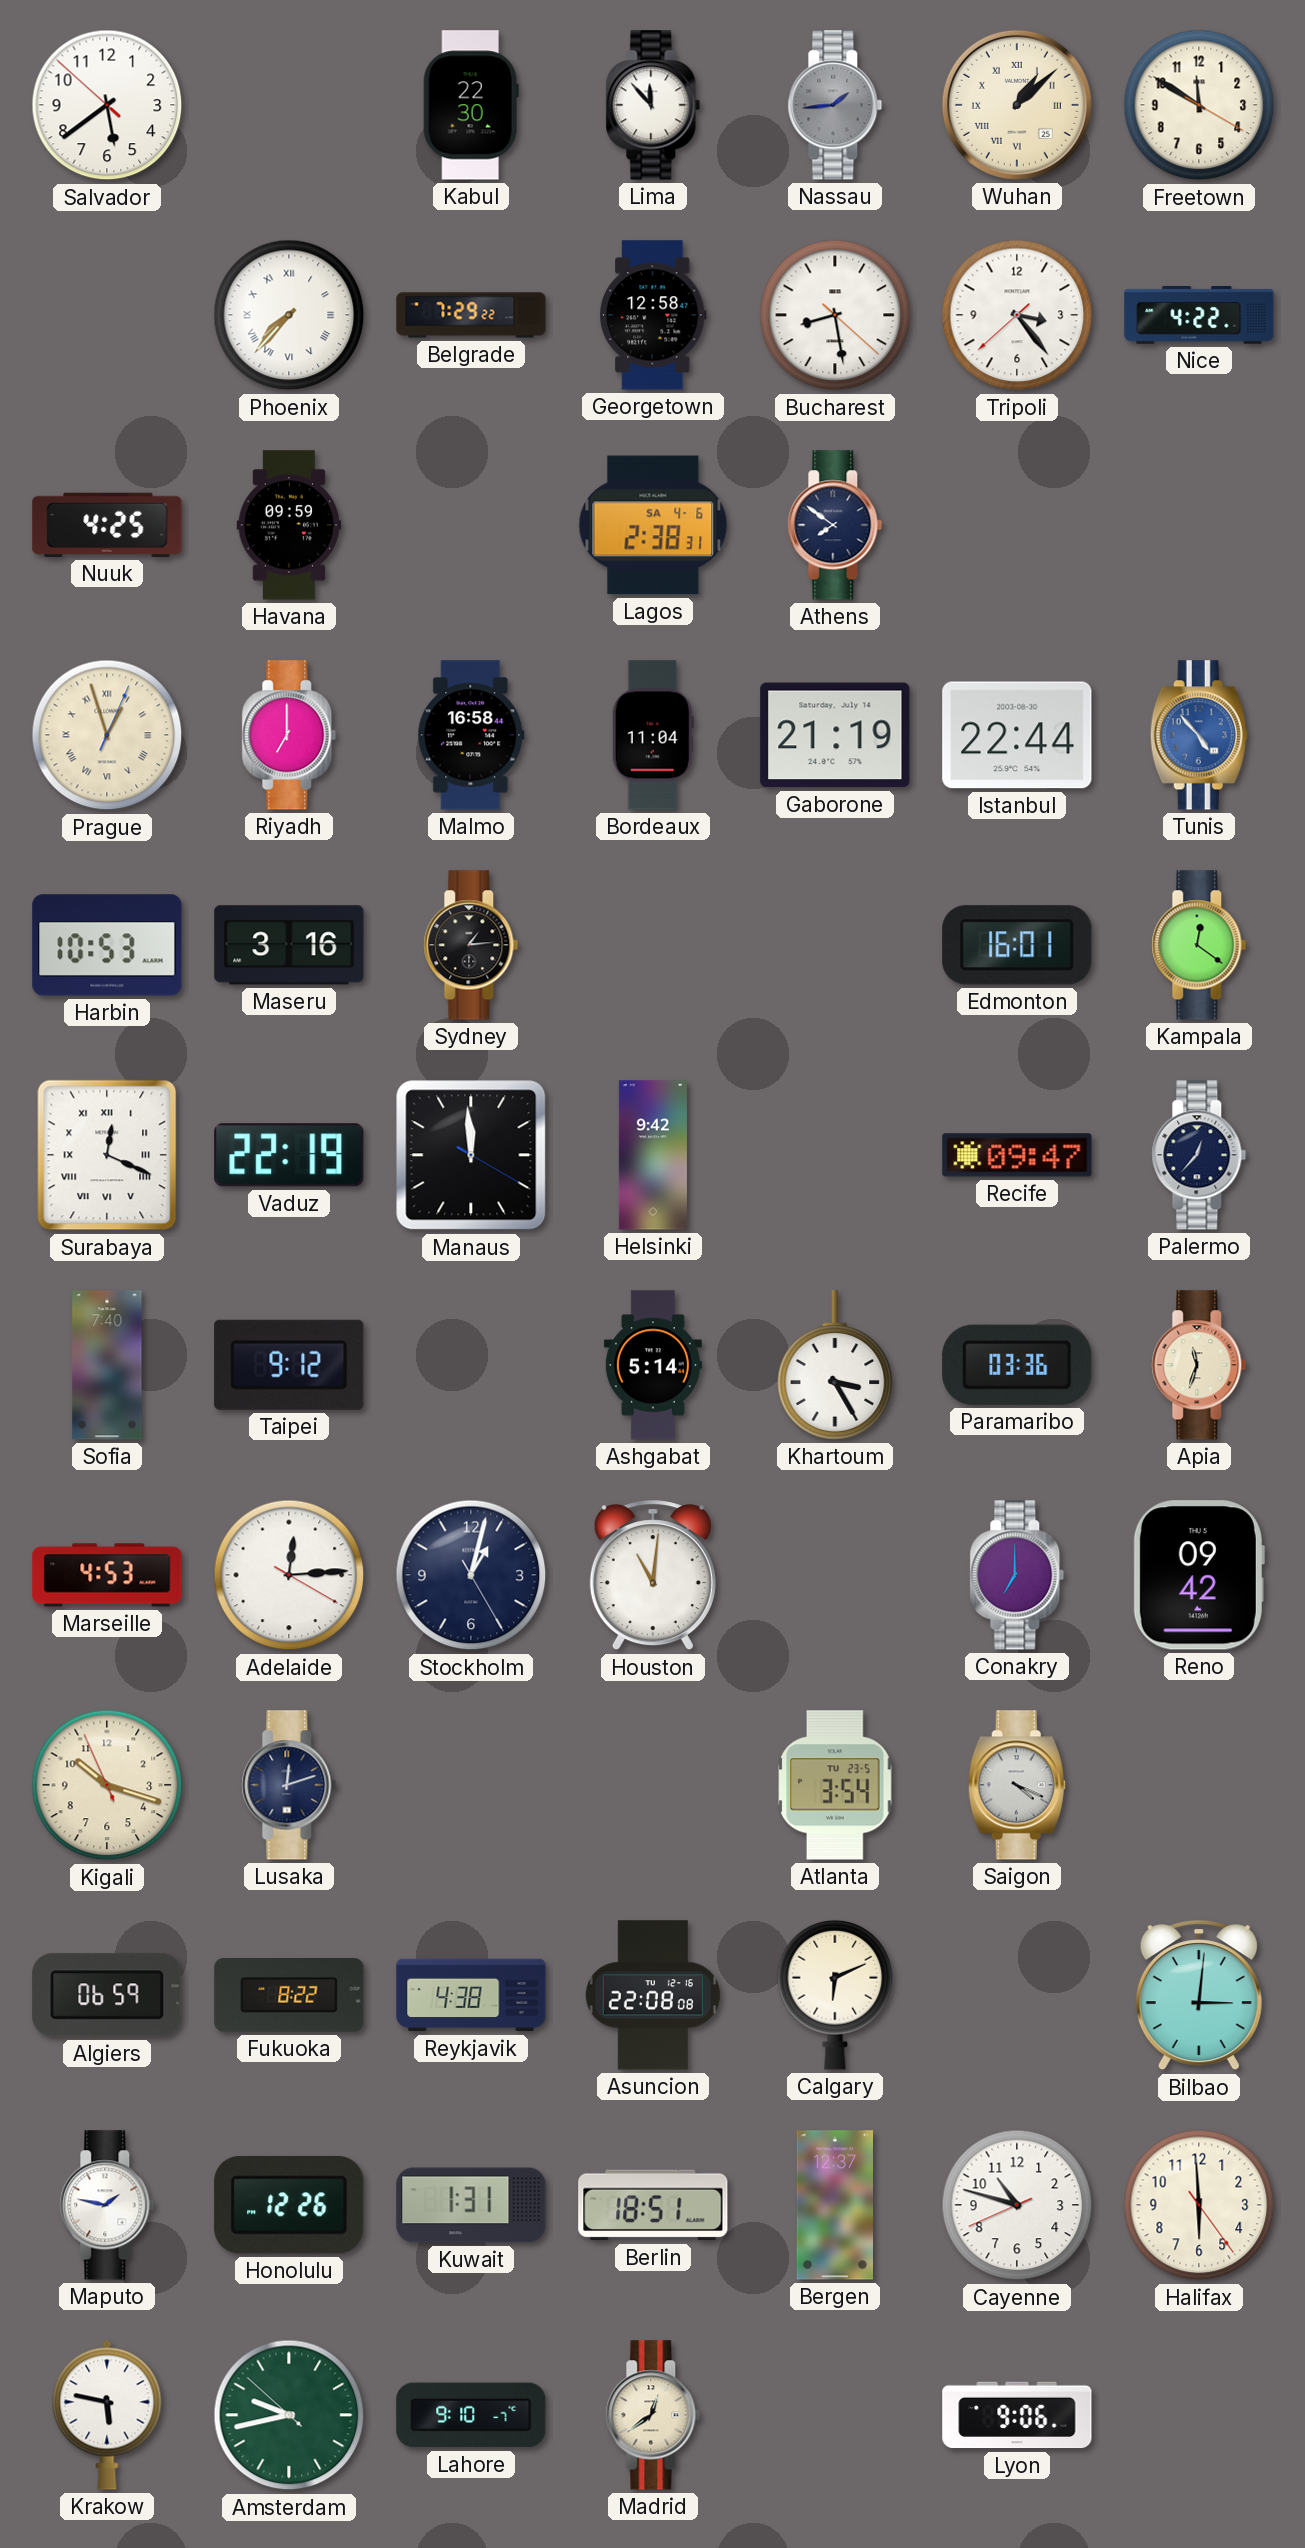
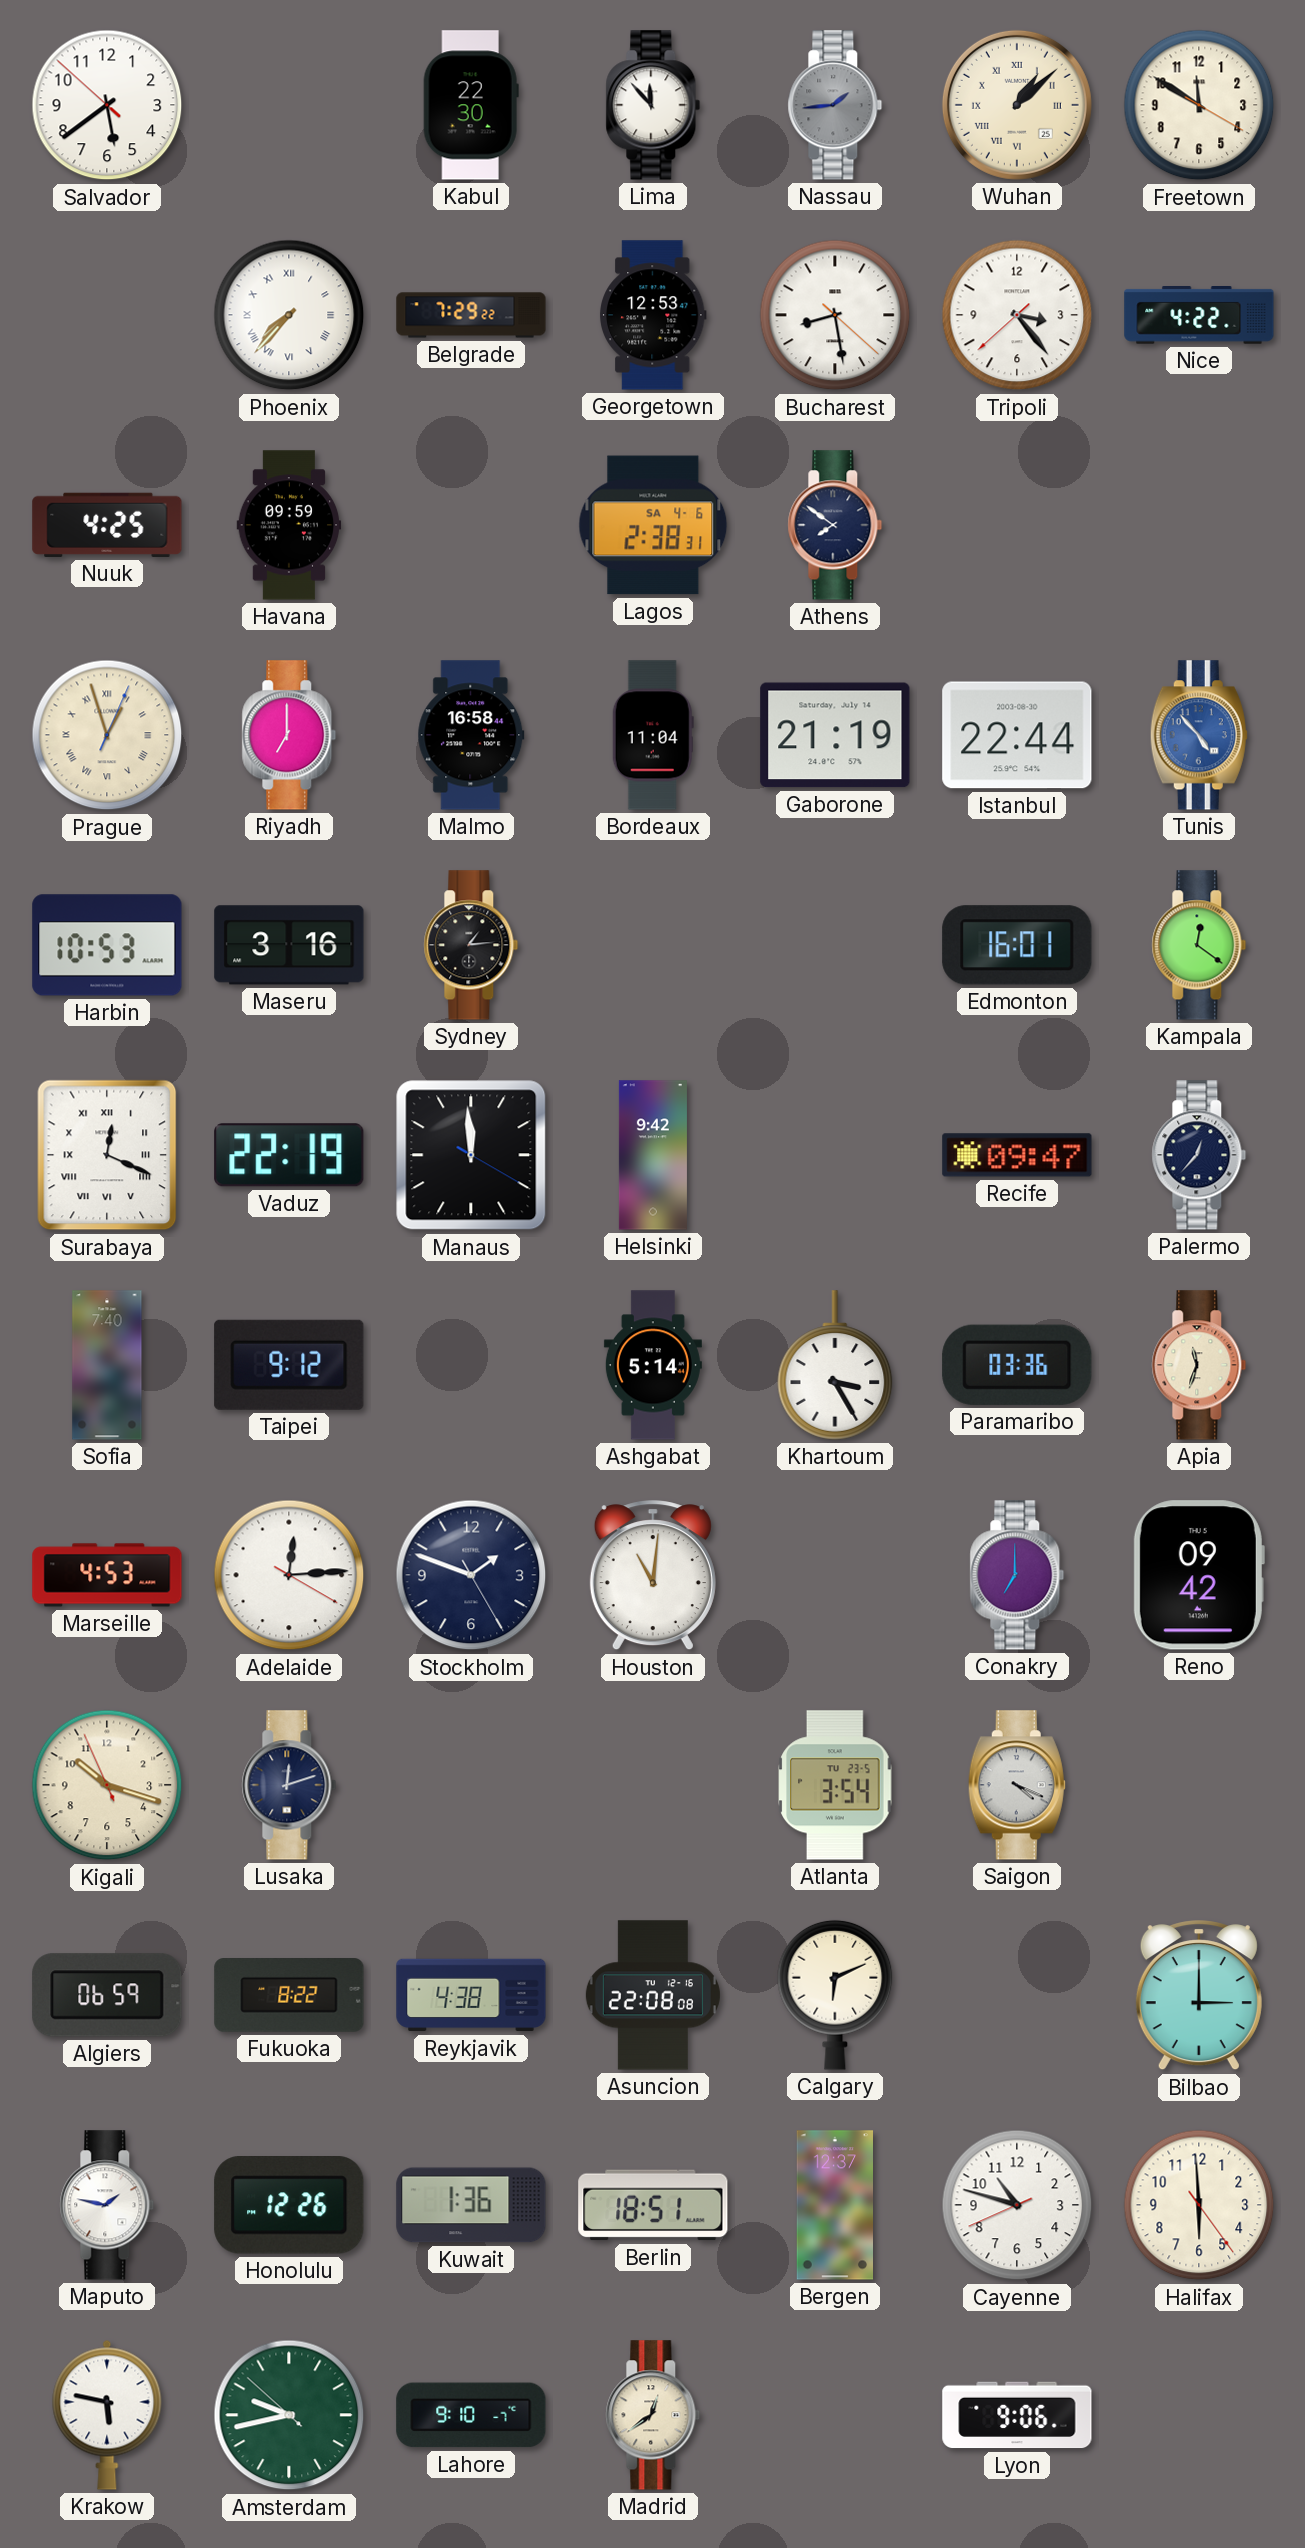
Georgetown: 12:58 -> 12:53
Stockholm: 1:02 -> 1:48
Bilbao: 3:01 -> 3:00
Kuwait: 1:31 -> 1:36
